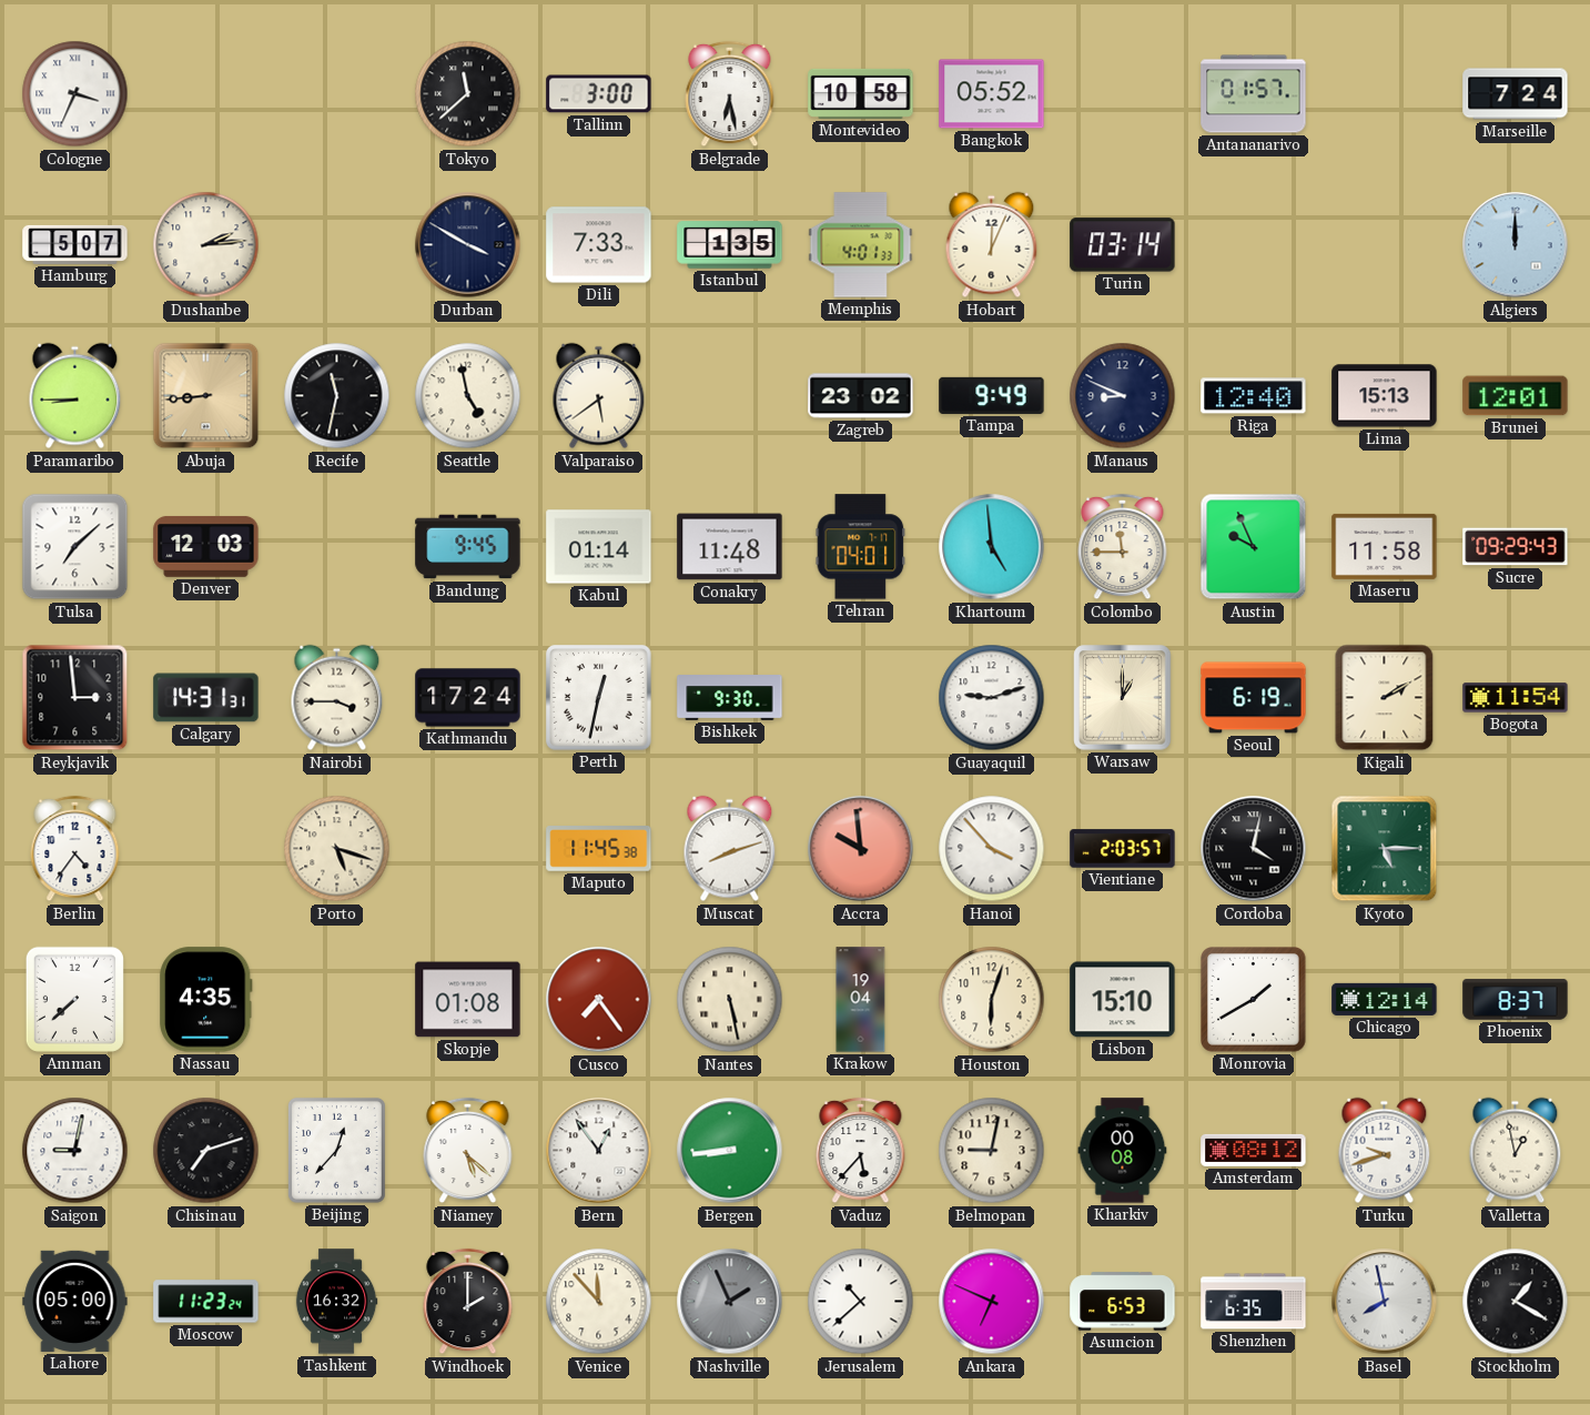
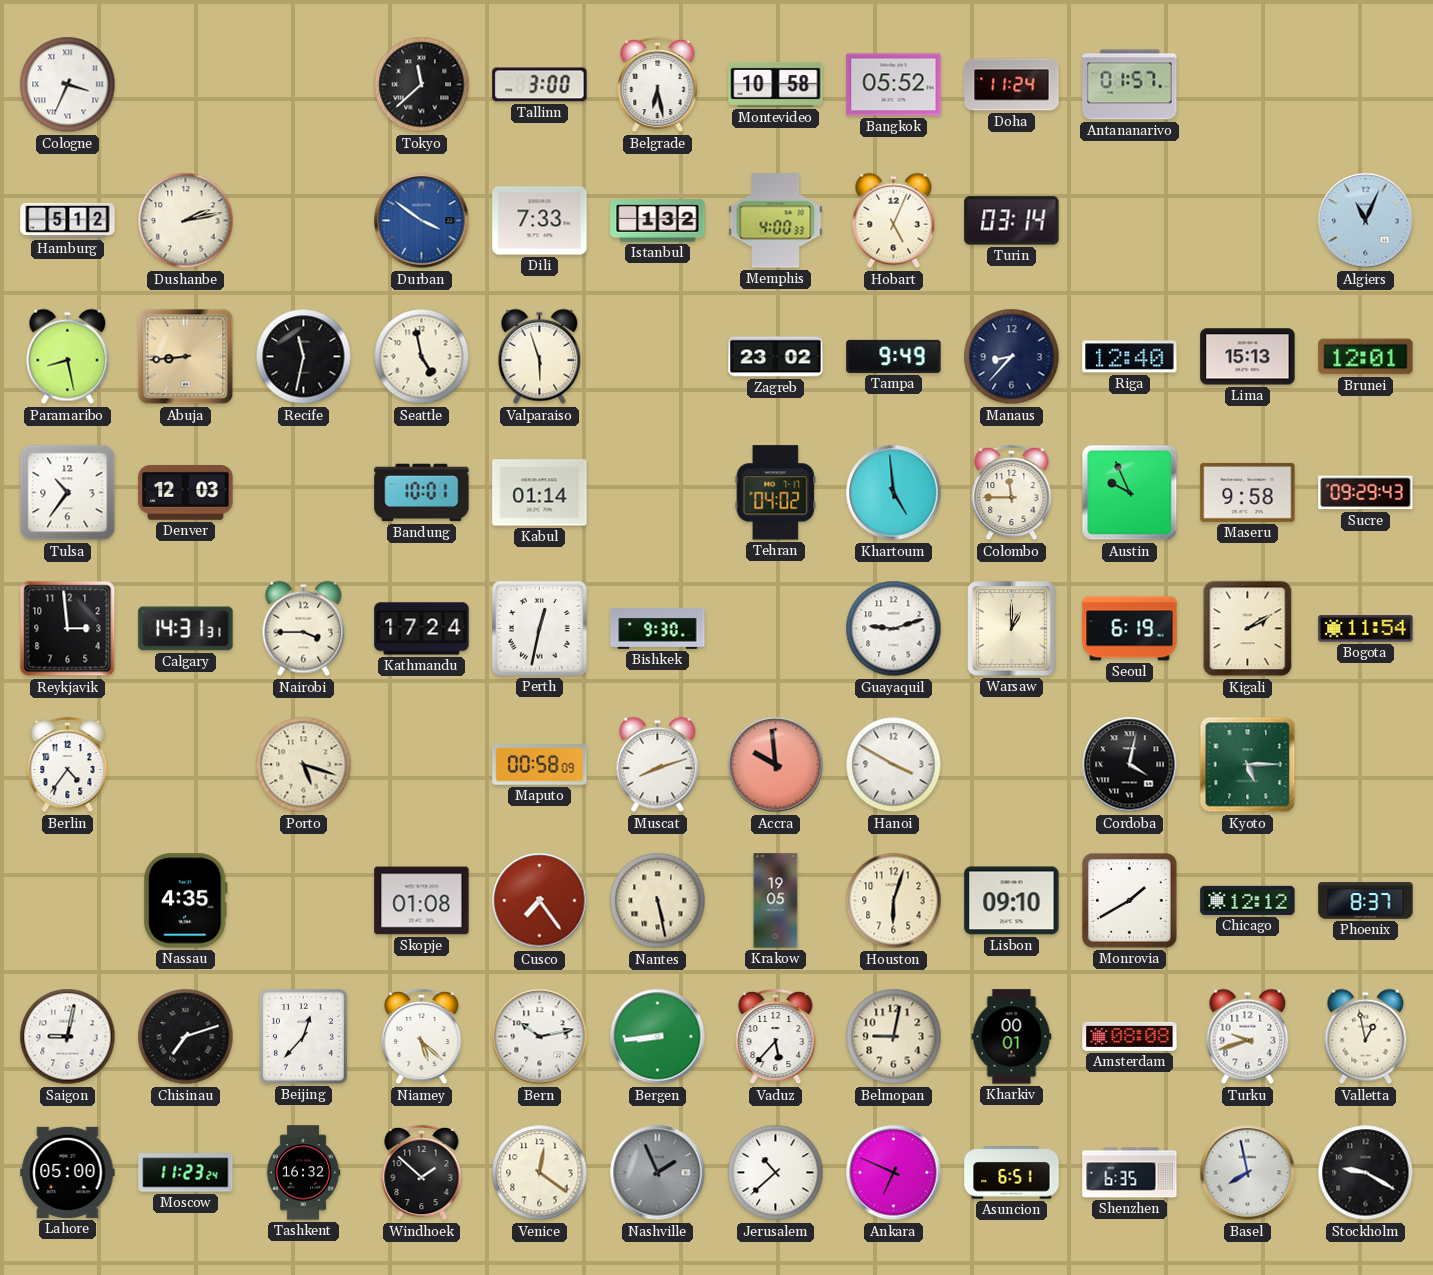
Doha: none -> 11:24
Marseille: 7:24 -> none
Hamburg: 5:07 -> 5:12
Dushanbe: 2:14 -> 2:13
Durban: 3:50 -> 3:51
Durban dial: navy -> blue
Istanbul: 1:35 -> 1:32
Memphis: 4:01 -> 4:00
Hobart: 12:04 -> 5:04
Algiers: 12:00 -> 11:04
Paramaribo: 8:45 -> 8:28
Valparaiso: 5:39 -> 5:57
Manaus: 8:49 -> 8:37
Tulsa: 7:08 -> 10:36
Bandung: 9:45 -> 10:01
Conakry: 11:48 -> none
Tehran: 04:01 -> 04:02
Maseru: 11:58 -> 9:58
Maputo: 11:45 -> 00:58
Hanoi: 3:53 -> 3:50
Vientiane: 2:03 -> none
Amman: 7:38 -> none
Krakow: 19:04 -> 19:05
Lisbon: 15:10 -> 09:10
Chicago: 12:14 -> 12:12
Bern: 12:54 -> 10:13
Kharkiv: 00:08 -> 00:01
Amsterdam: 08:12 -> 08:08
Windhoek: 2:00 -> 1:52
Venice: 11:53 -> 12:21
Asuncion: 6:53 -> 6:51
Stockholm: 1:20 -> 9:20
